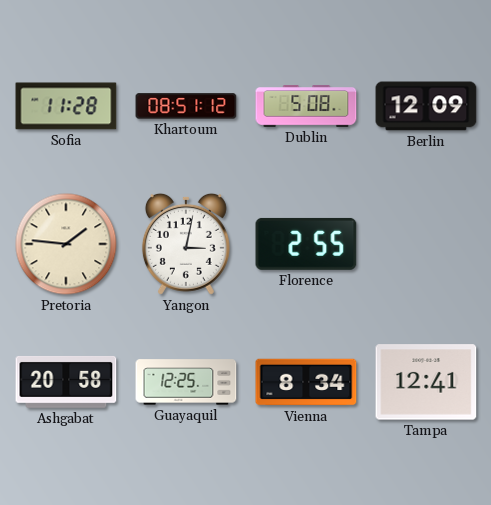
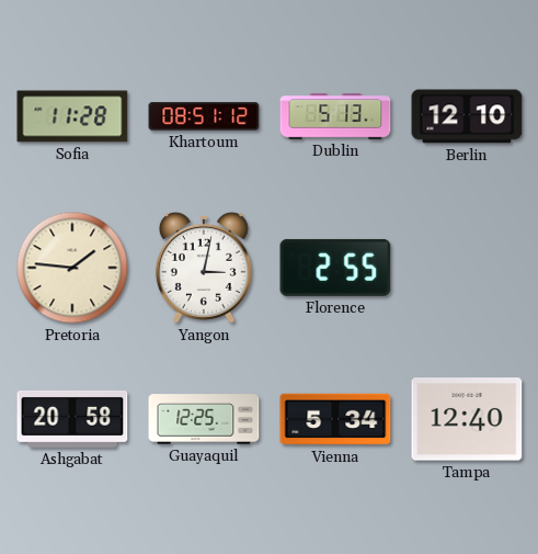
Dublin: 5:08 -> 5:13
Berlin: 12:09 -> 12:10
Vienna: 8:34 -> 5:34
Tampa: 12:41 -> 12:40
